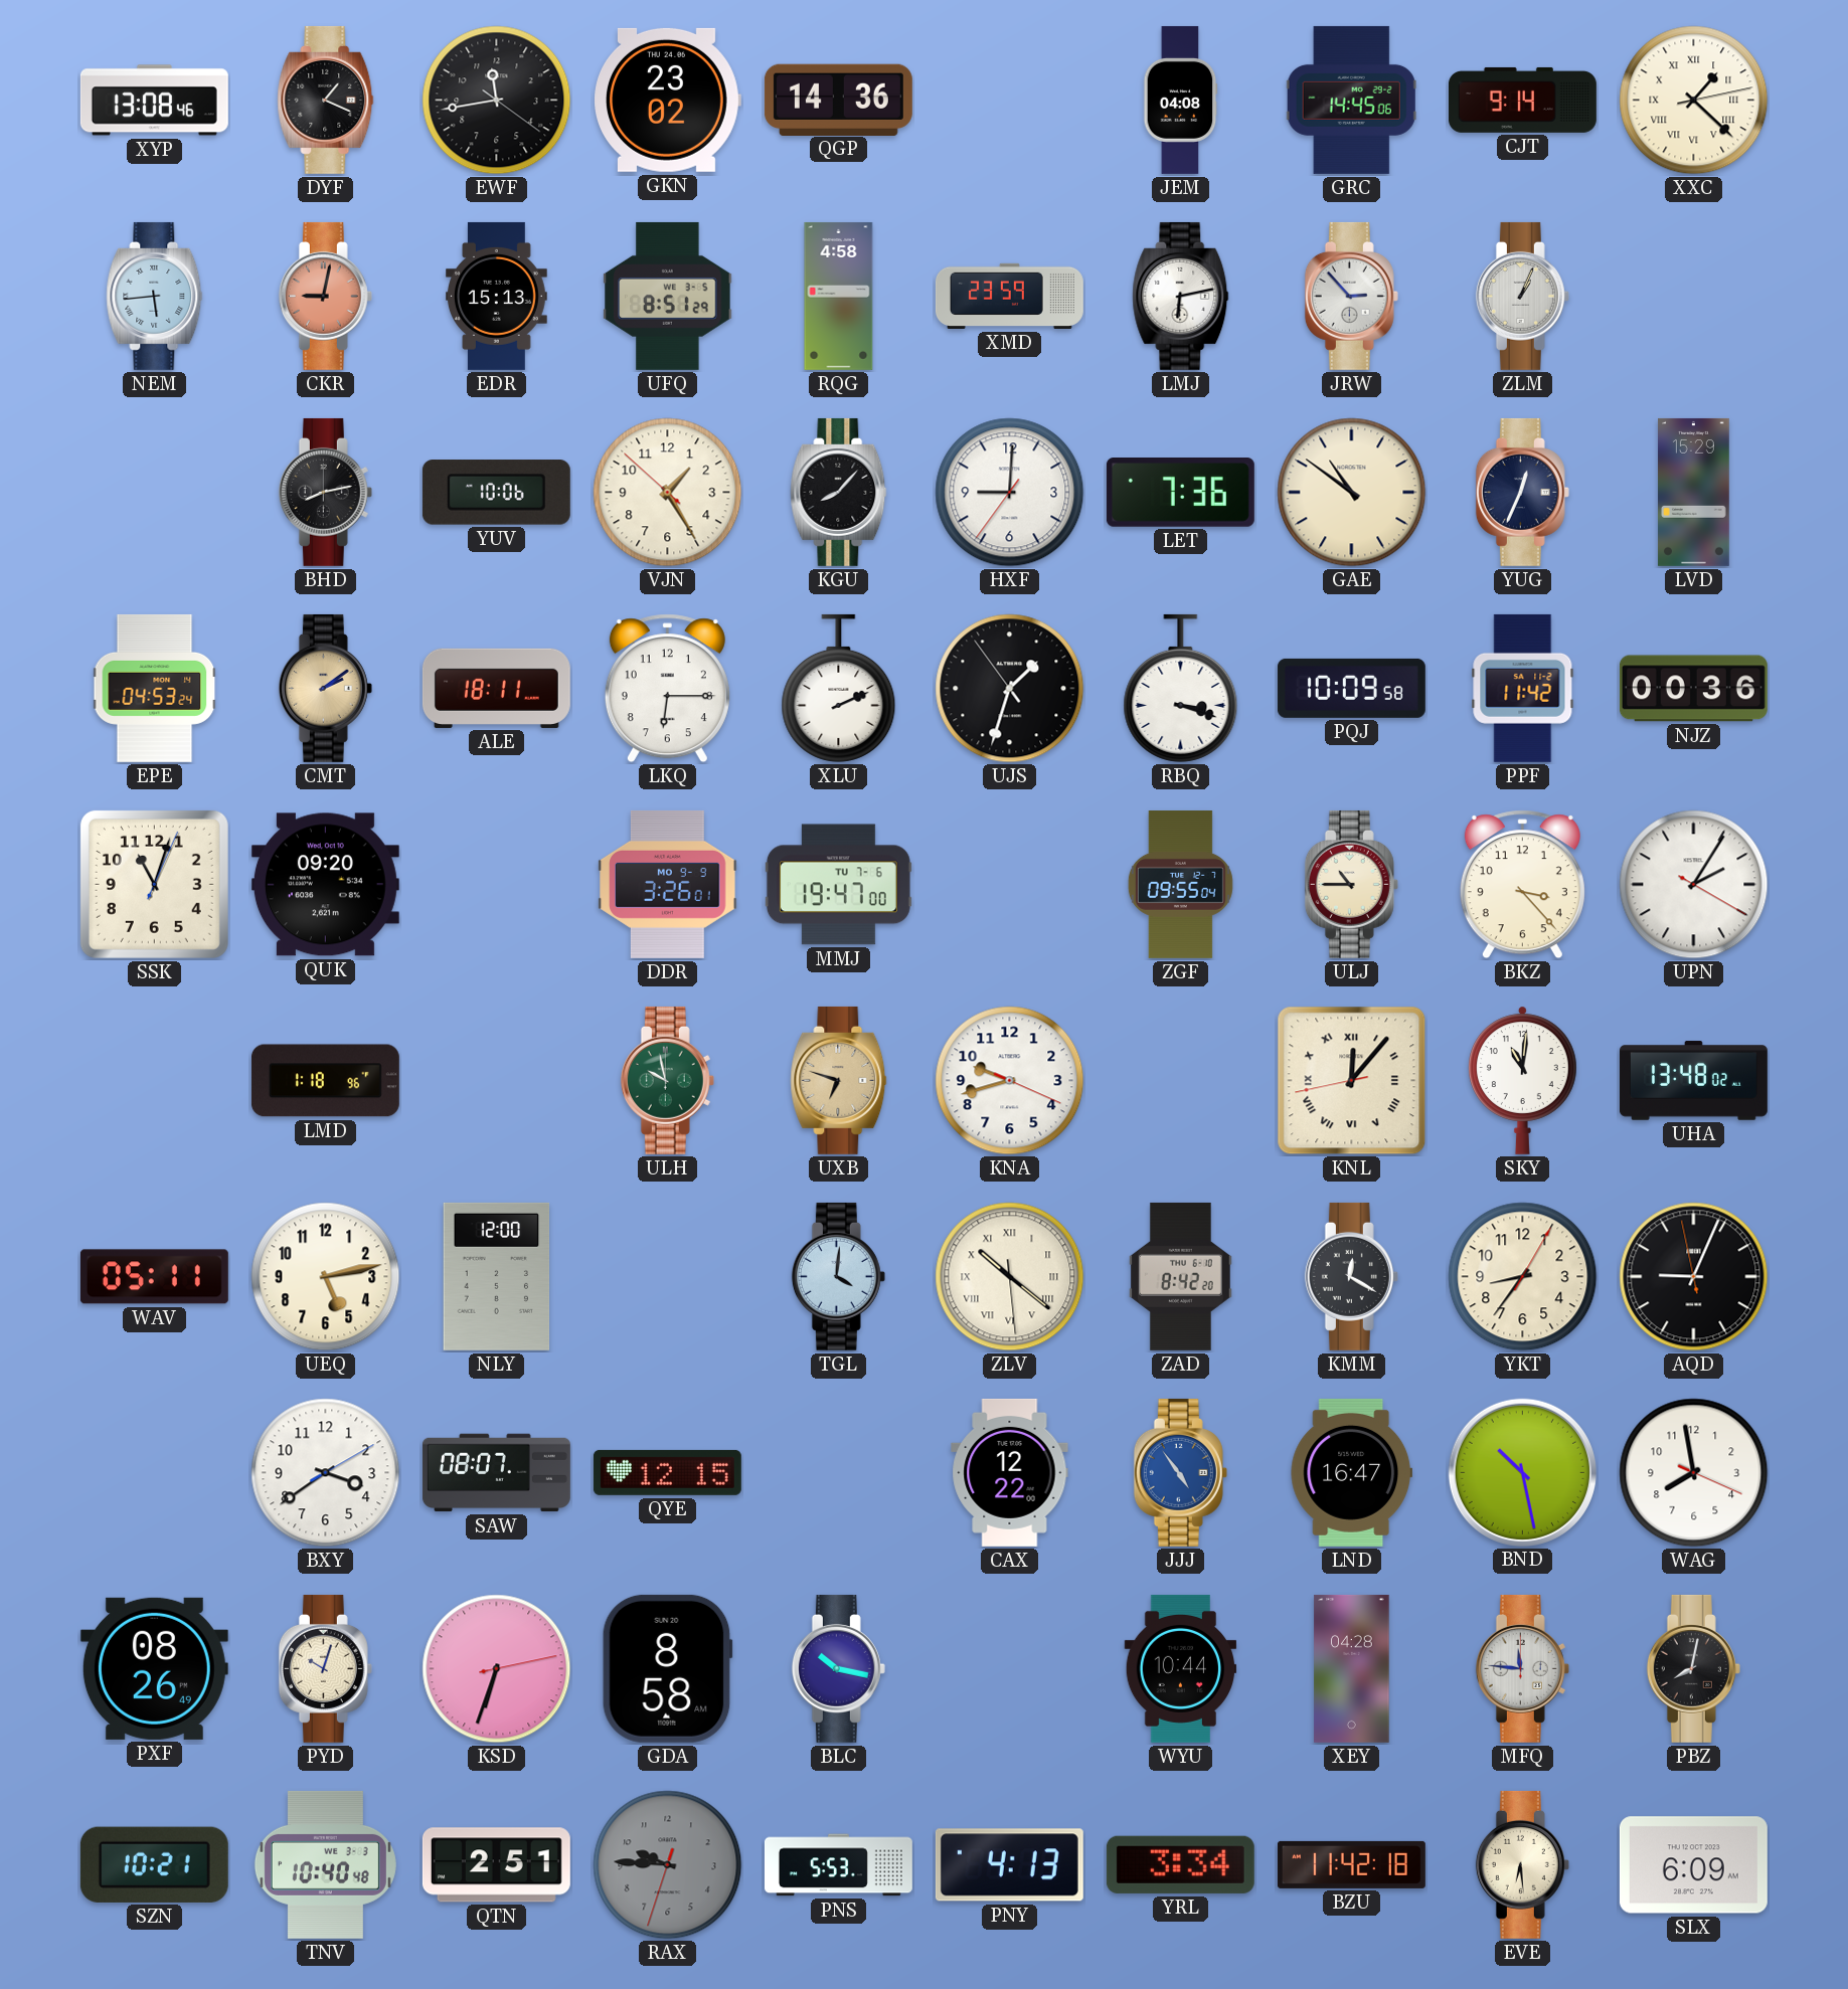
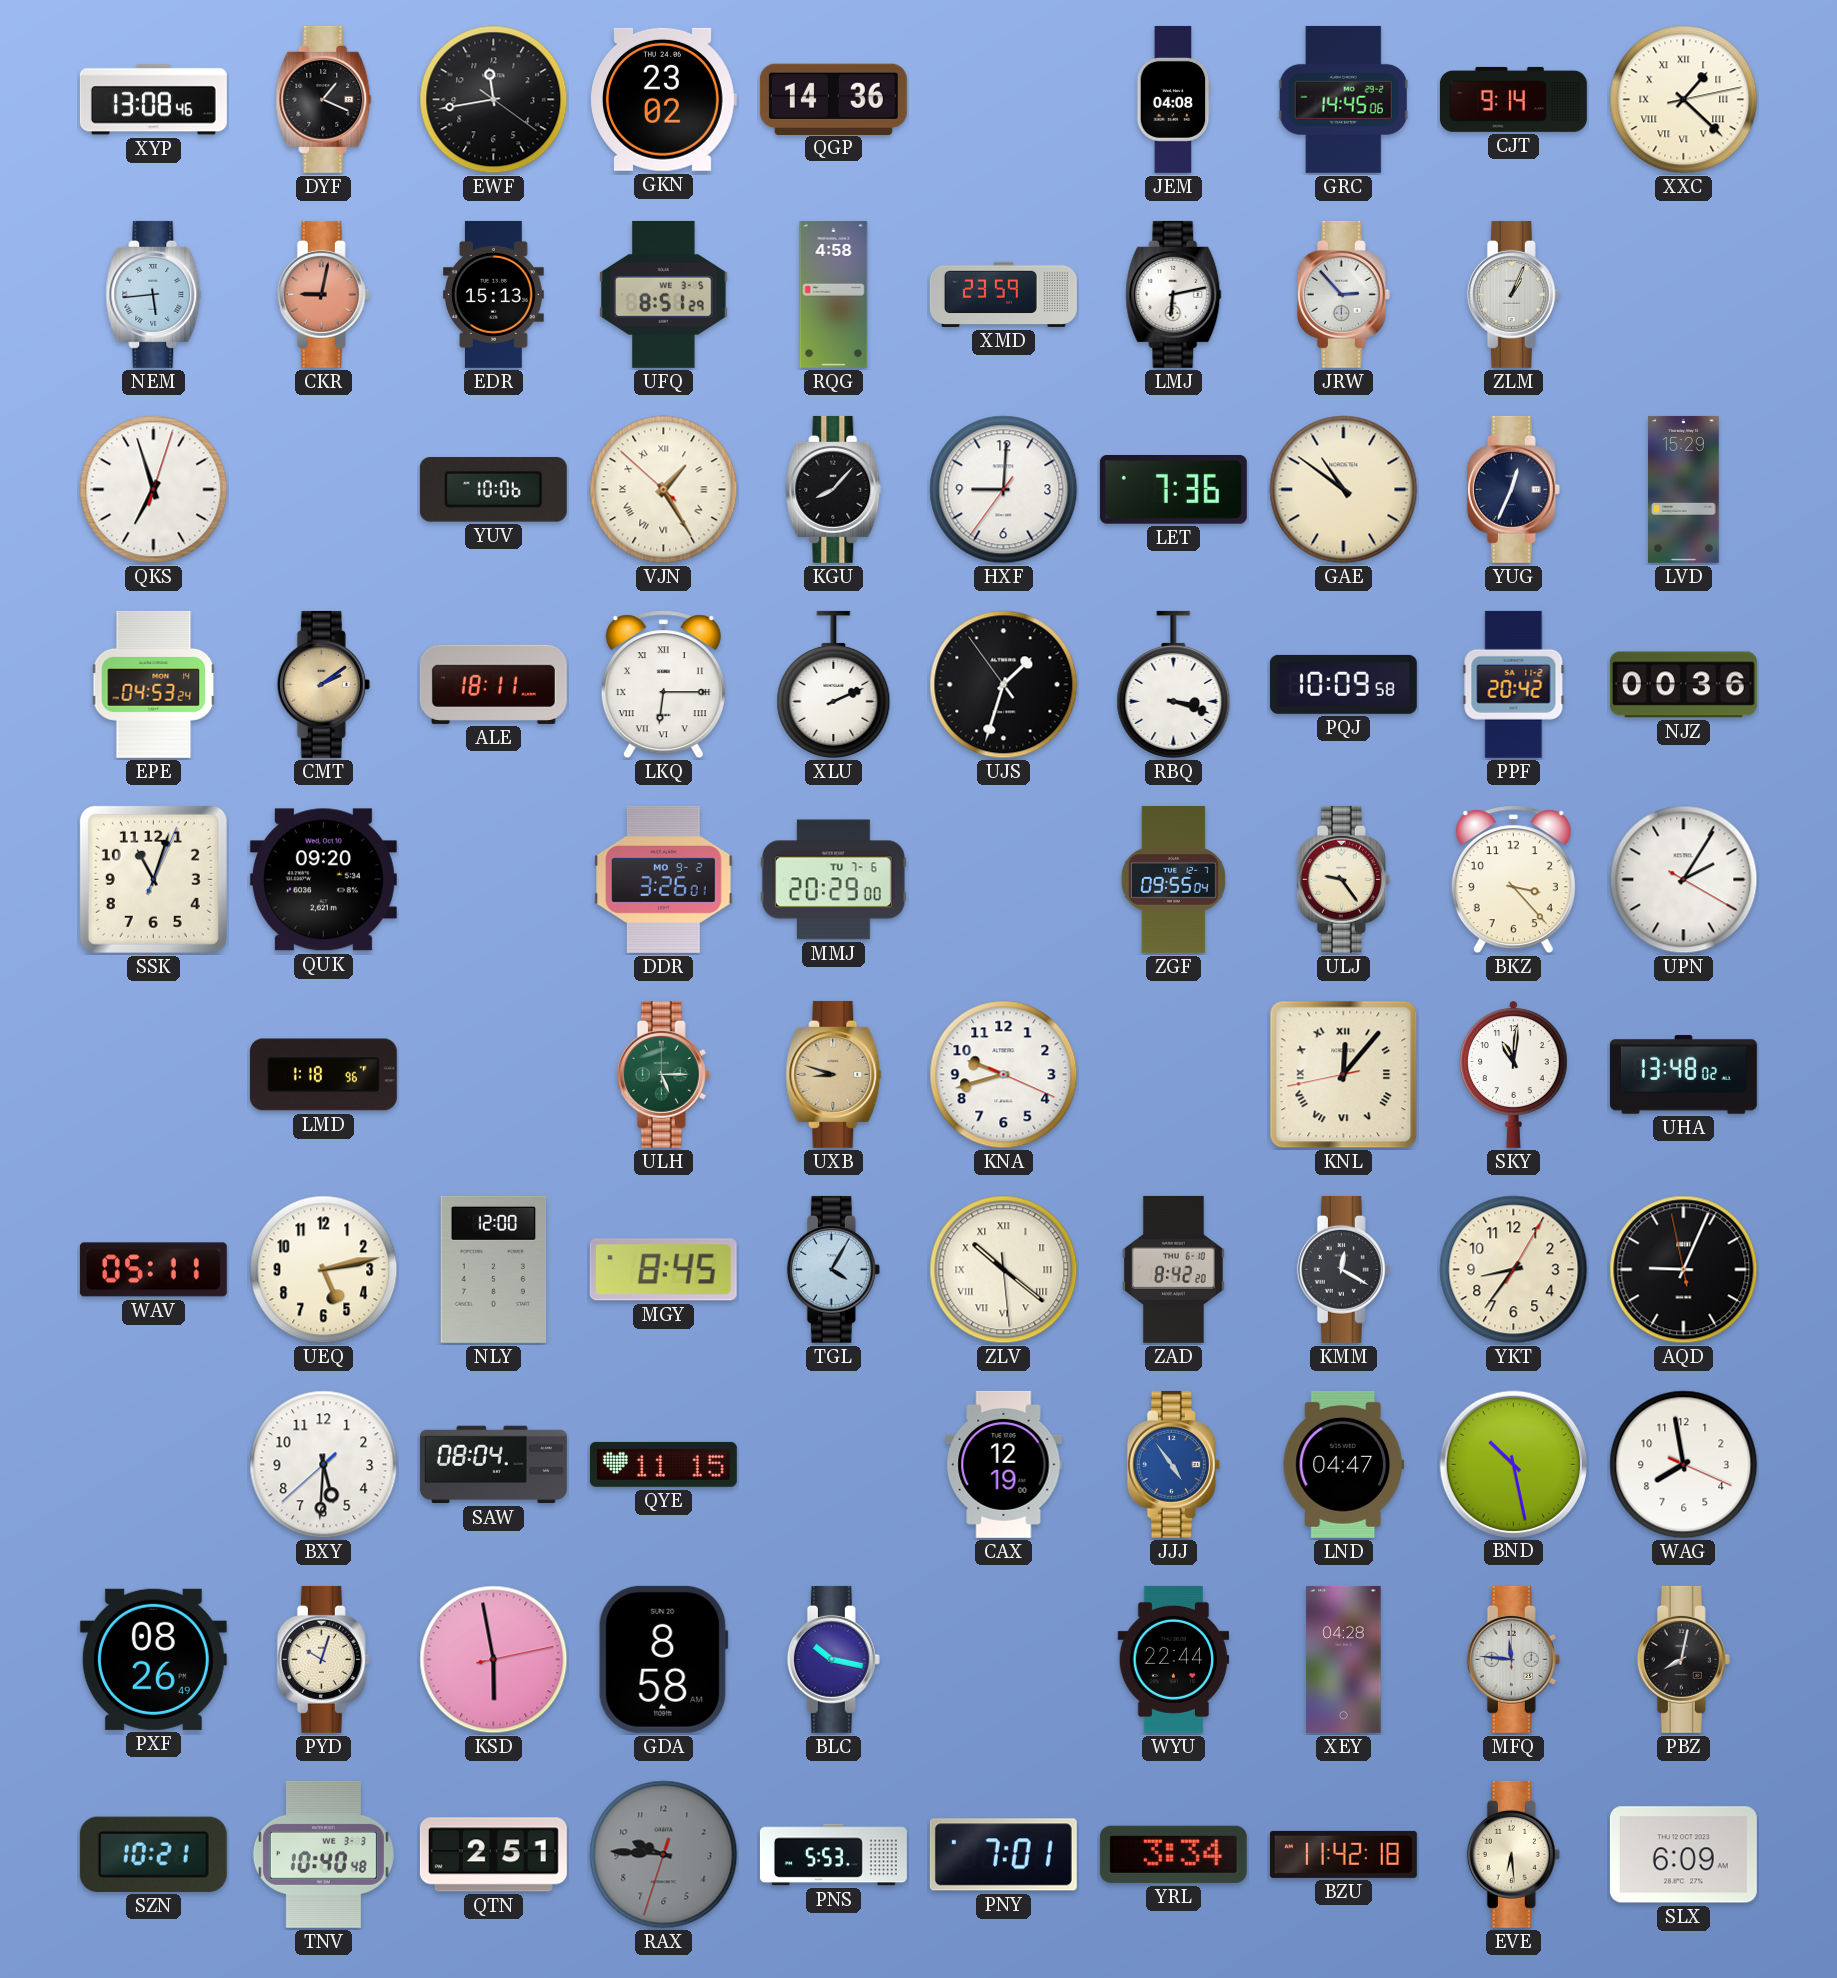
QKS: none -> 6:57
BHD: 8:13 -> none
VJN numerals: Arabic -> Roman
LKQ numerals: Arabic -> Roman
PPF: 11:42 -> 20:42
DDR date: MO 9-9 -> MO 9-2
MMJ: 19:47 -> 20:29
ULJ: 10:45 -> 9:24
ULH: 9:58 -> 5:15
UXB: 6:48 -> 8:48
MGY: none -> 8:45
TGL: 4:01 -> 4:05
BXY: 3:39 -> 5:30
SAW: 08:07 -> 08:04
QYE: 12:15 -> 11:15
CAX: 12:22 -> 12:19
LND: 16:47 -> 04:47
KSD: 6:33 -> 5:58
WYU: 10:44 -> 22:44
PNY: 4:13 -> 7:01
